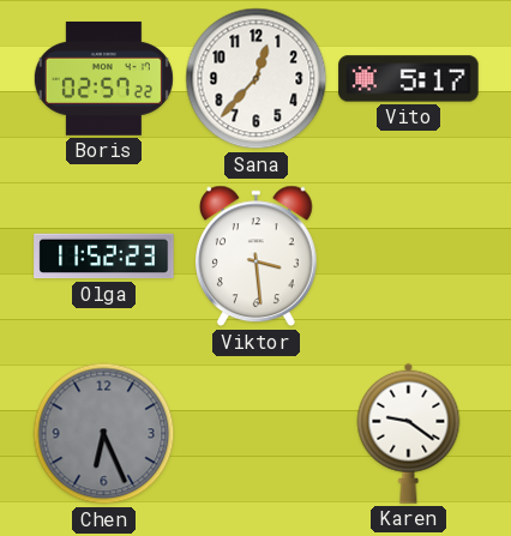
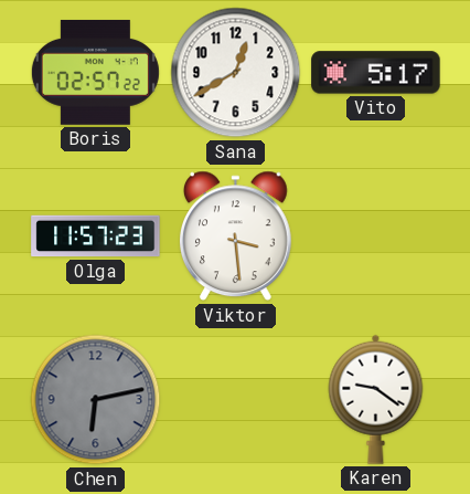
Sana: 12:37 -> 12:40
Olga: 11:52 -> 11:57
Chen: 6:26 -> 6:13
